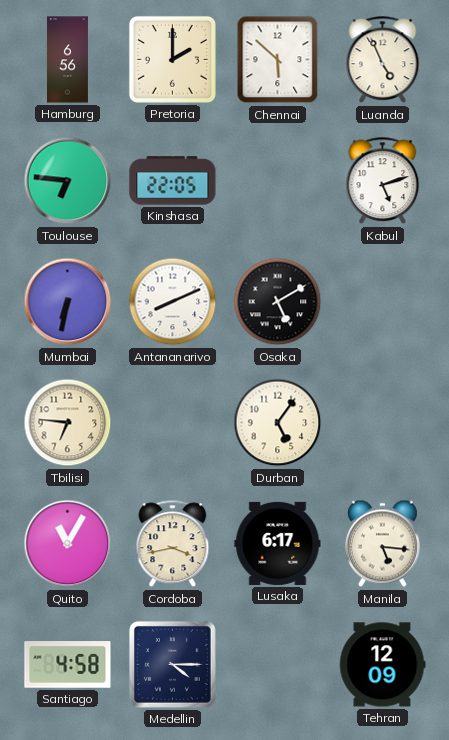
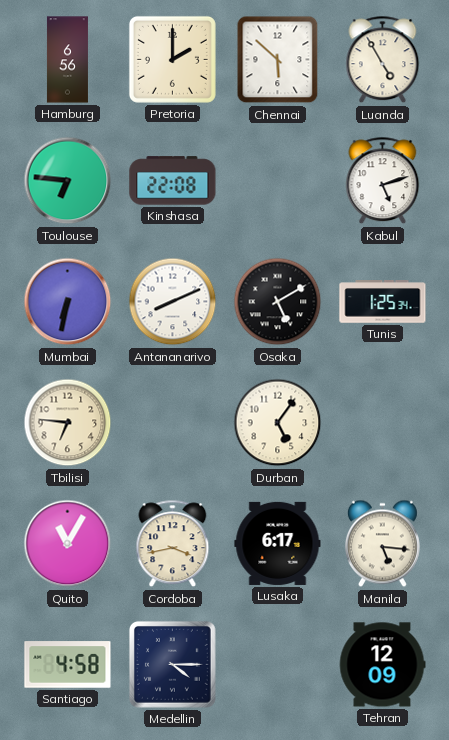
Luanda: 4:56 -> 4:55
Kinshasa: 22:05 -> 22:08
Tunis: none -> 1:25
